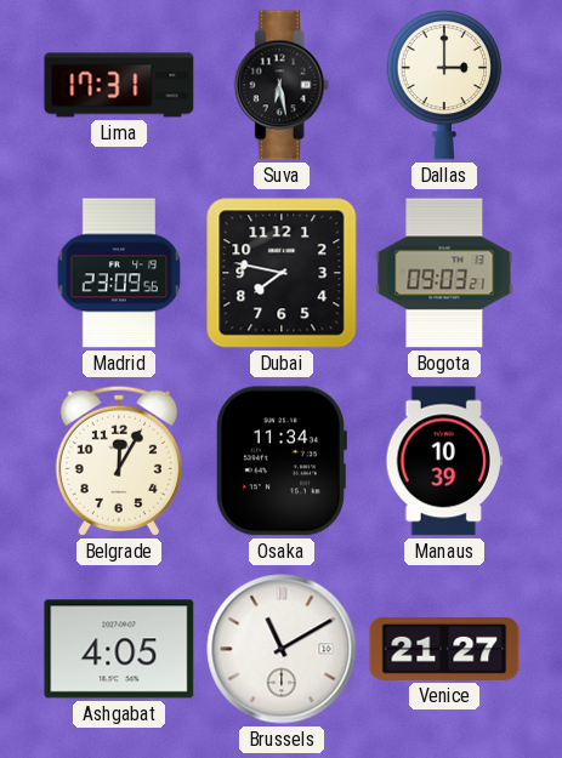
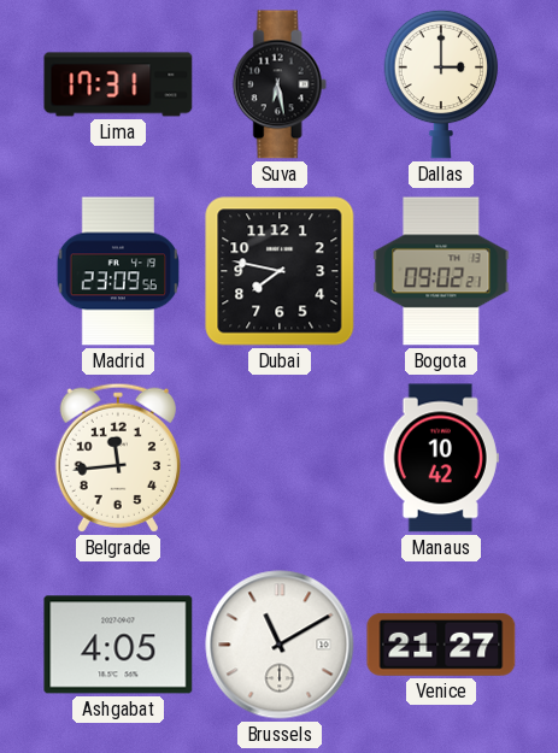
Bogota: 09:03 -> 09:02
Belgrade: 12:05 -> 11:44
Osaka: 11:34 -> none
Manaus: 10:39 -> 10:42
